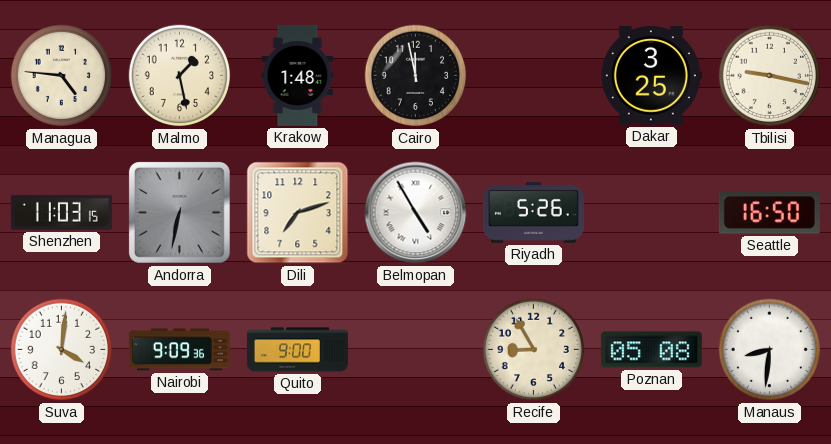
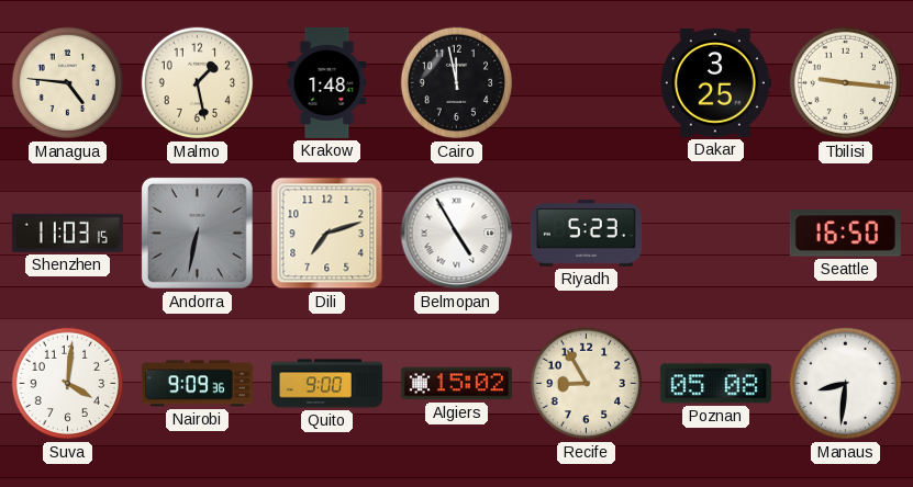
Tbilisi: 9:17 -> 9:16
Riyadh: 5:26 -> 5:23
Algiers: none -> 15:02
